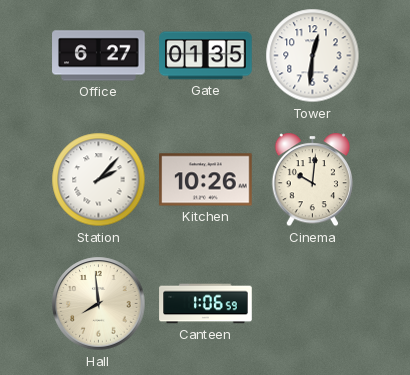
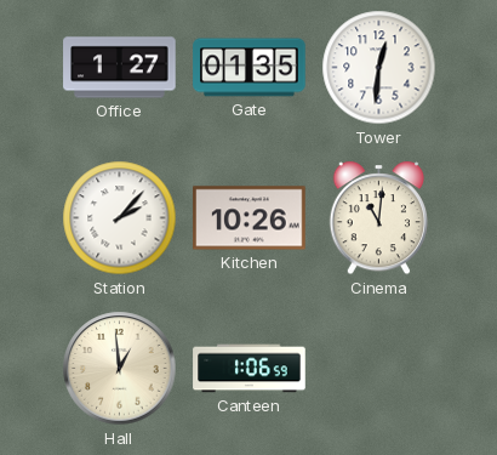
Office: 6:27 -> 1:27
Cinema: 10:01 -> 11:01
Hall: 7:59 -> 12:59
